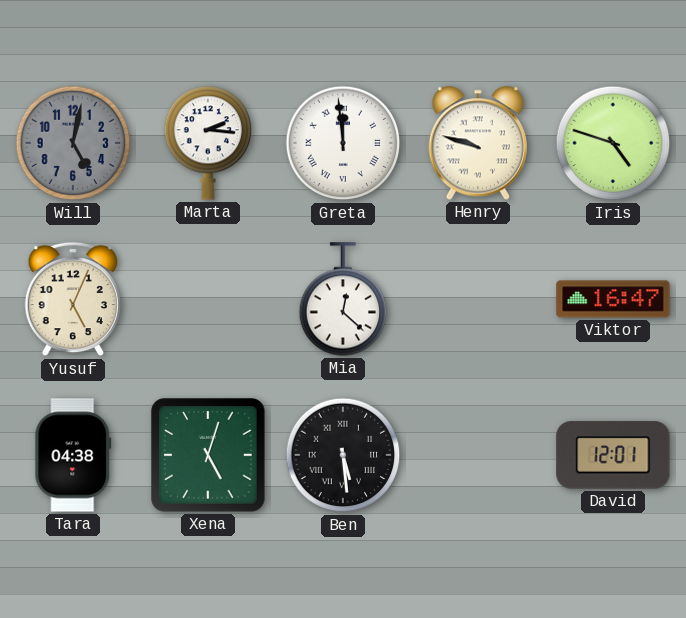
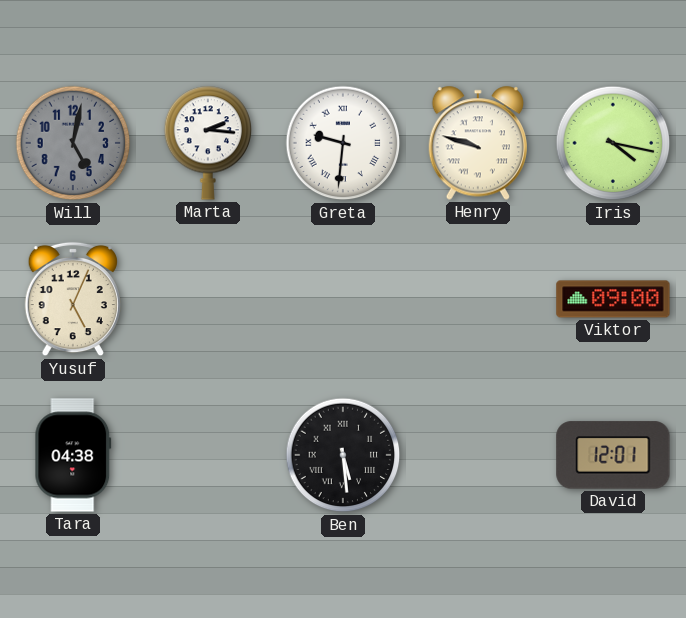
Greta: 11:59 -> 9:31
Iris: 4:48 -> 4:17
Mia: 12:22 -> none
Viktor: 16:47 -> 09:00
Xena: 5:03 -> none
